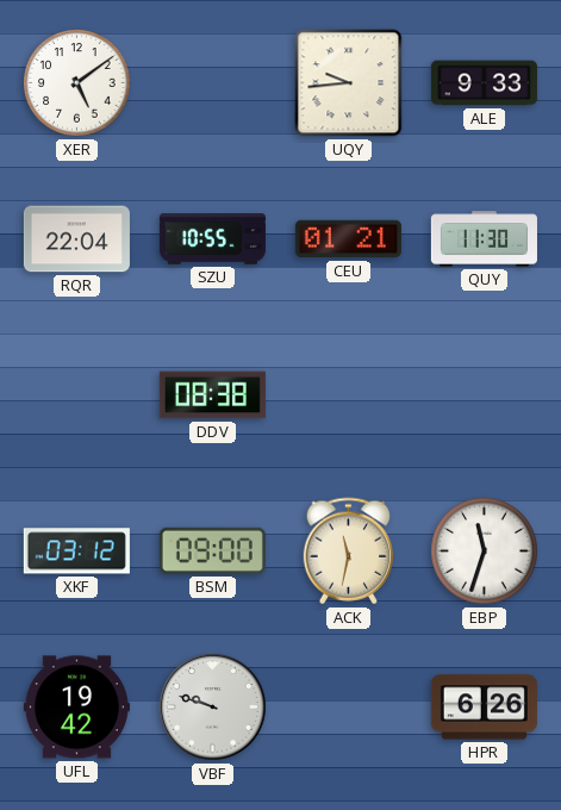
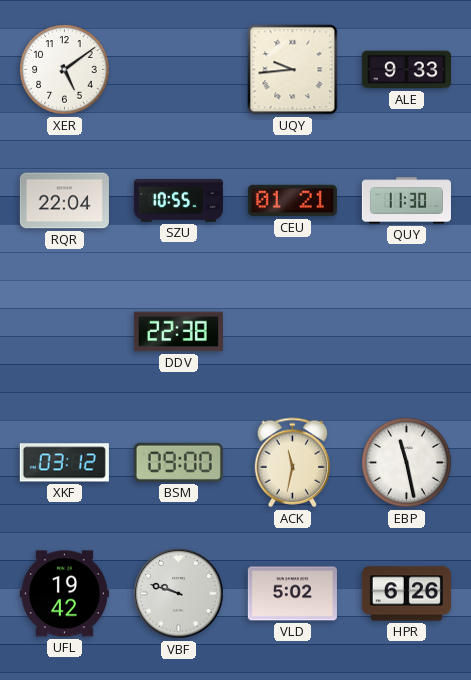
DDV: 08:38 -> 22:38
EBP: 11:33 -> 11:28
VLD: none -> 5:02
